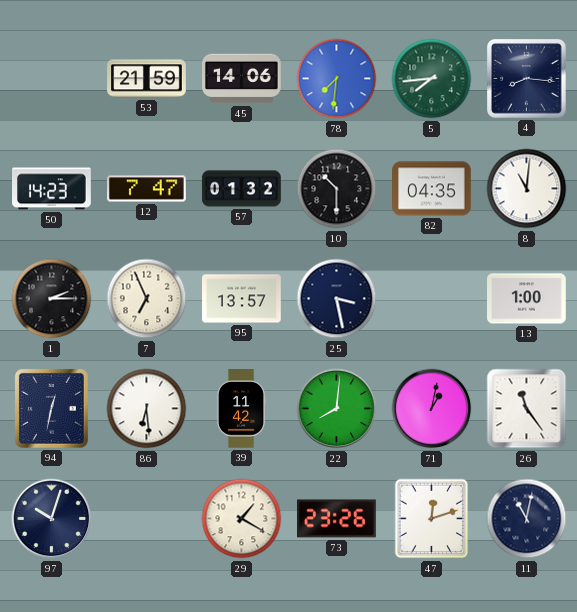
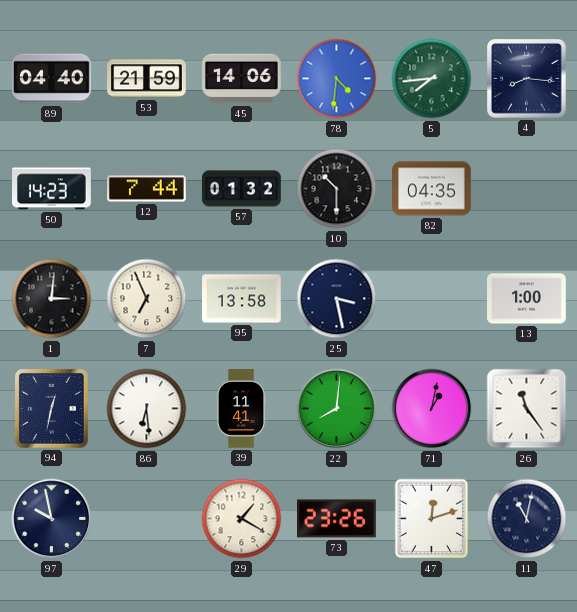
89: none -> 04:40
78: 7:31 -> 4:31
12: 7:47 -> 7:44
8: 11:01 -> none
1: 2:15 -> 3:01
95: 13:57 -> 13:58
39: 11:42 -> 11:41
97: 10:03 -> 9:58
